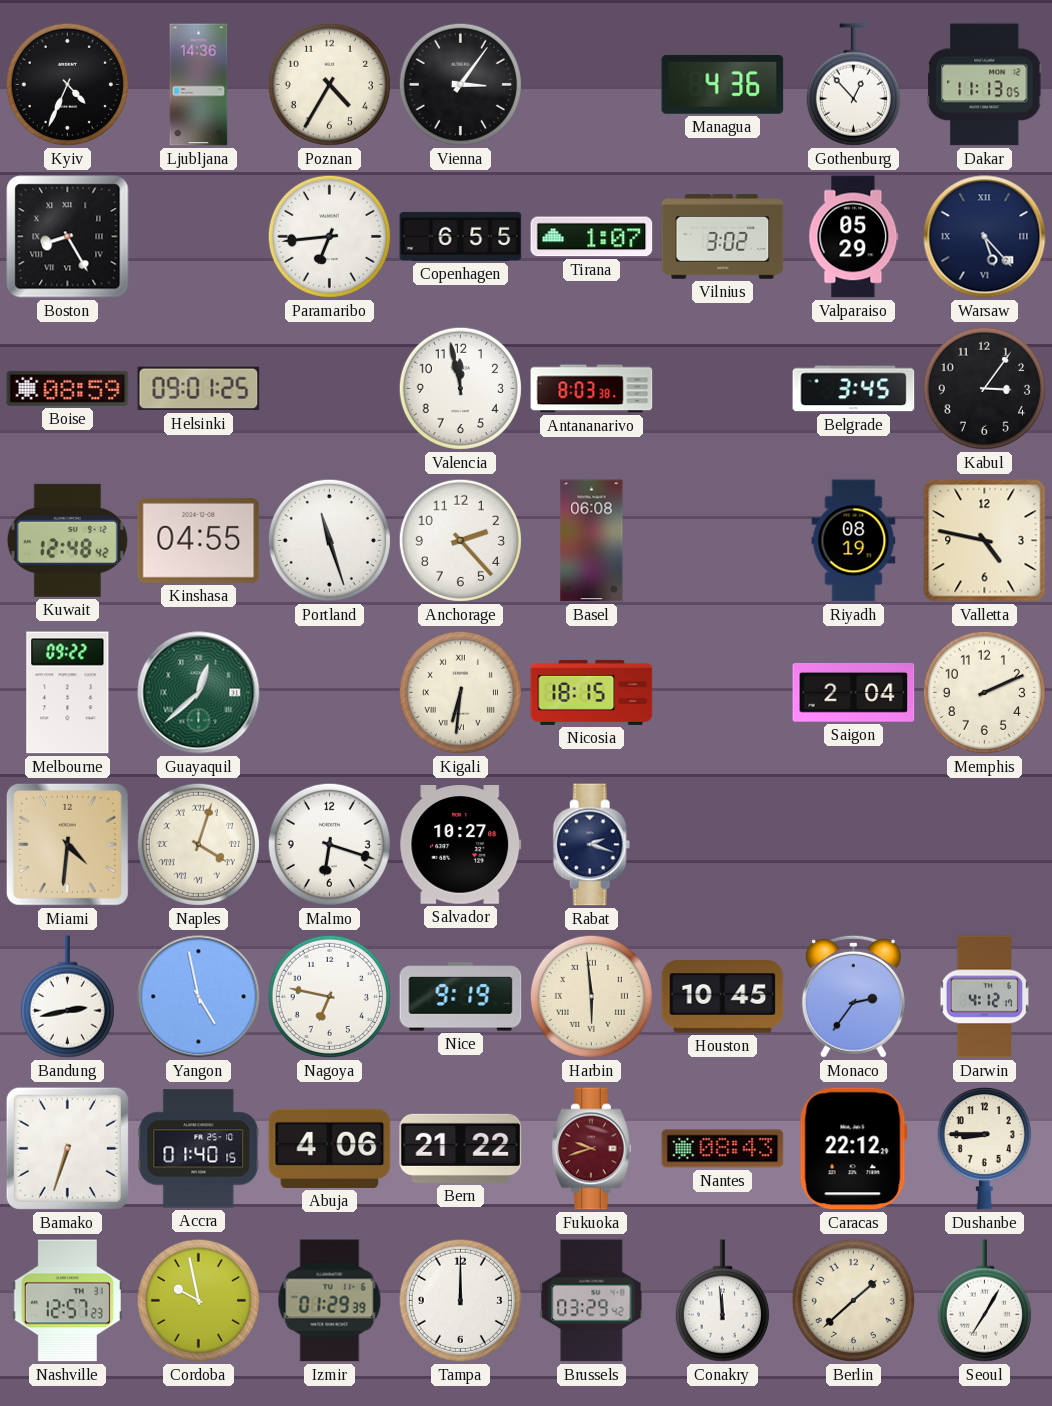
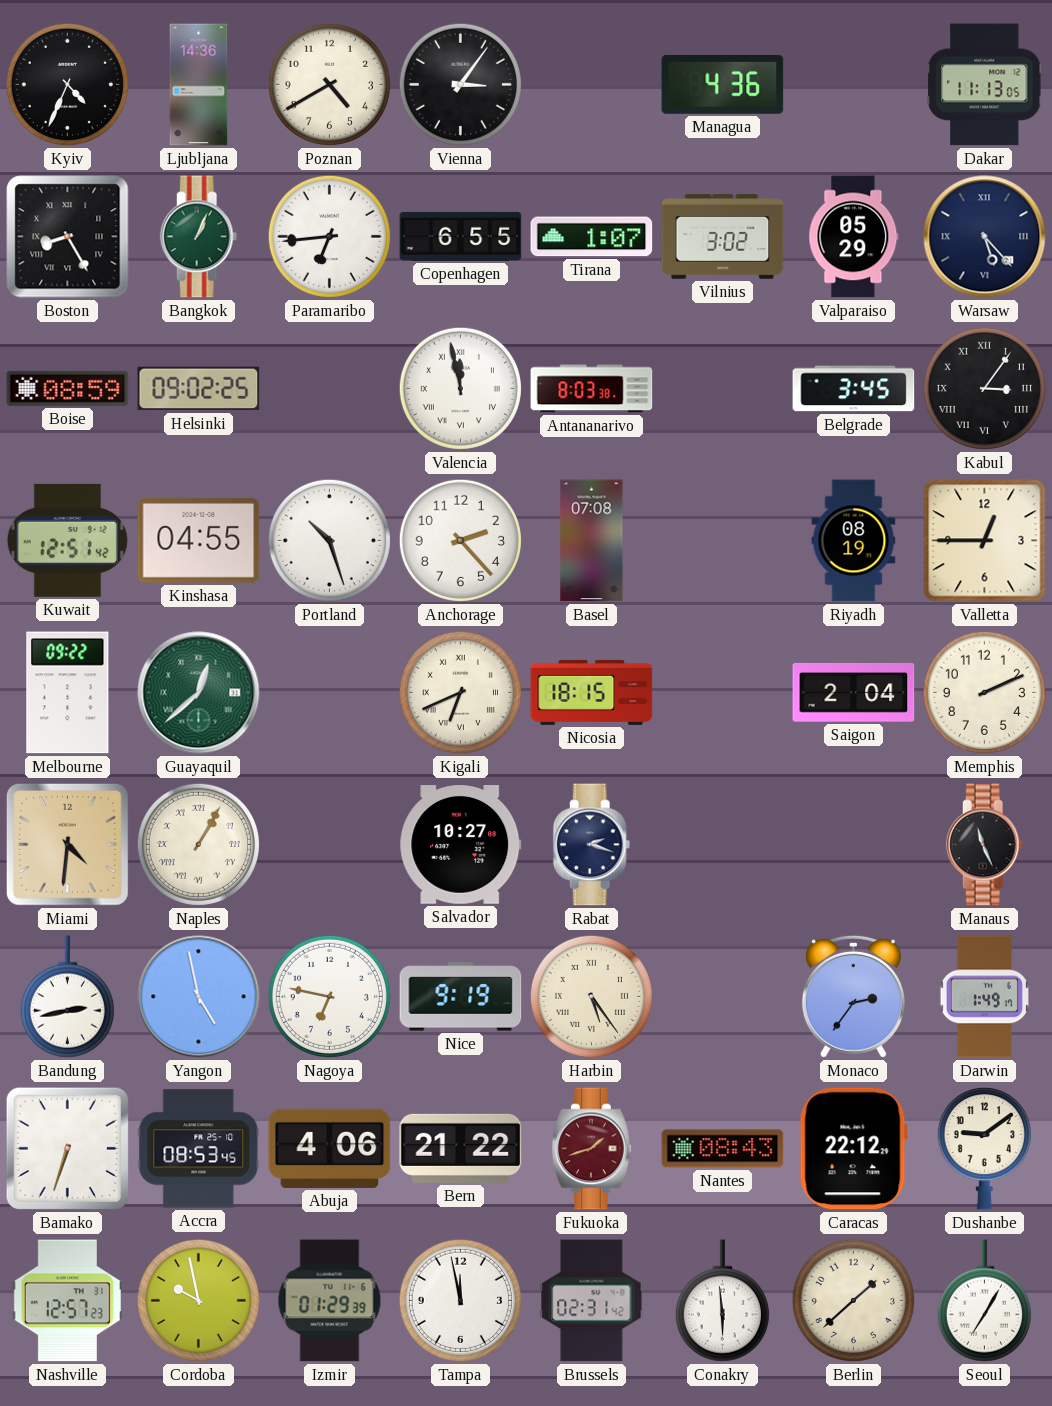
Poznan: 4:35 -> 4:40
Gothenburg: 12:53 -> none
Bangkok: none -> 1:04
Helsinki: 09:01 -> 09:02
Valencia numerals: Arabic -> Roman
Kabul numerals: Arabic -> Roman
Kuwait: 12:48 -> 12:51
Portland: 11:27 -> 10:27
Basel: 06:08 -> 07:08
Valletta: 4:47 -> 12:45
Kigali: 6:31 -> 6:41
Naples: 4:03 -> 1:05
Malmo: 6:18 -> none
Manaus: none -> 11:26
Harbin: 5:59 -> 5:24
Houston: 10:45 -> none
Darwin: 4:12 -> 1:49
Accra: 01:40 -> 08:53
Fukuoka: 9:42 -> 1:42
Dushanbe: 8:45 -> 9:09
Tampa: 12:00 -> 11:58
Brussels: 03:29 -> 02:31
Conakry: 11:59 -> 5:59
